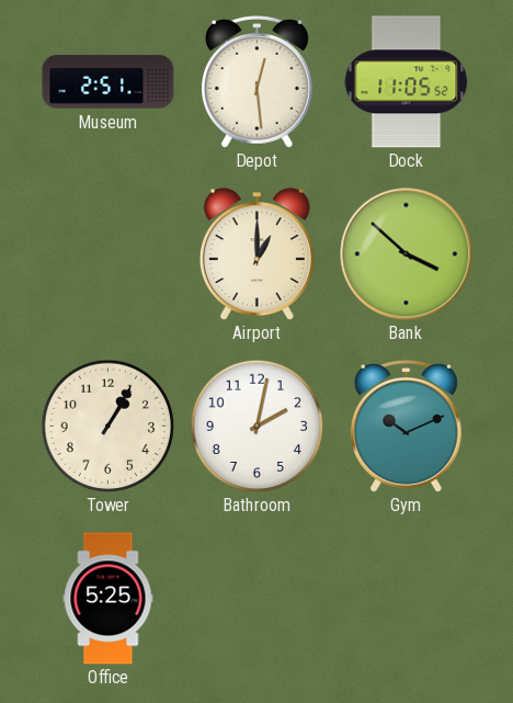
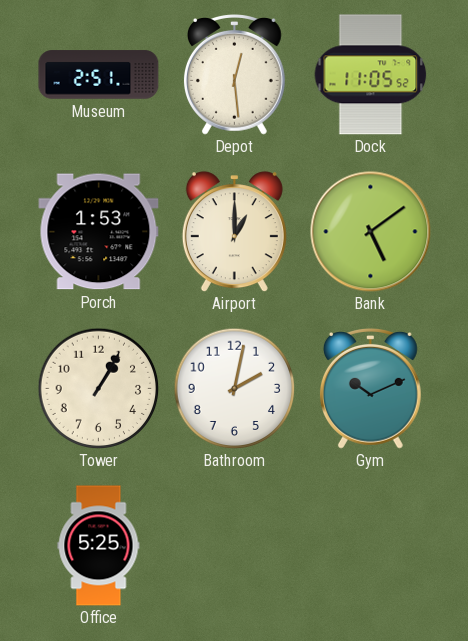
Porch: none -> 1:53
Bank: 3:52 -> 5:09
